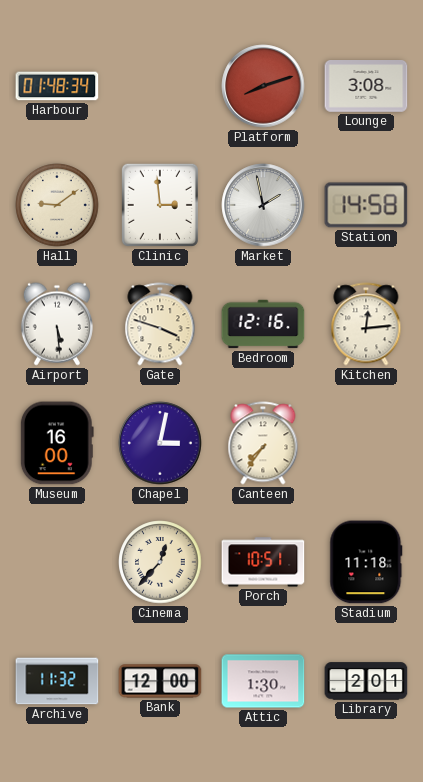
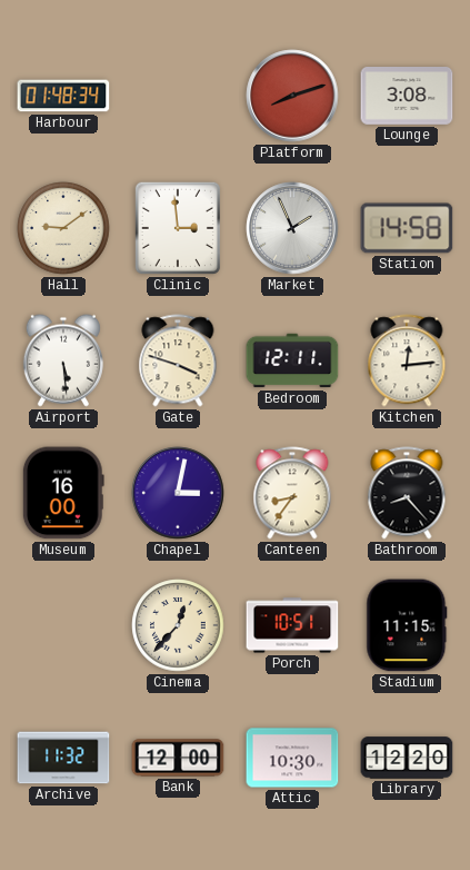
Market: 1:58 -> 1:56
Bedroom: 12:16 -> 12:11
Canteen: 7:36 -> 8:36
Bathroom: none -> 8:23
Stadium: 11:18 -> 11:15
Attic: 1:30 -> 10:30
Library: 2:01 -> 12:20
